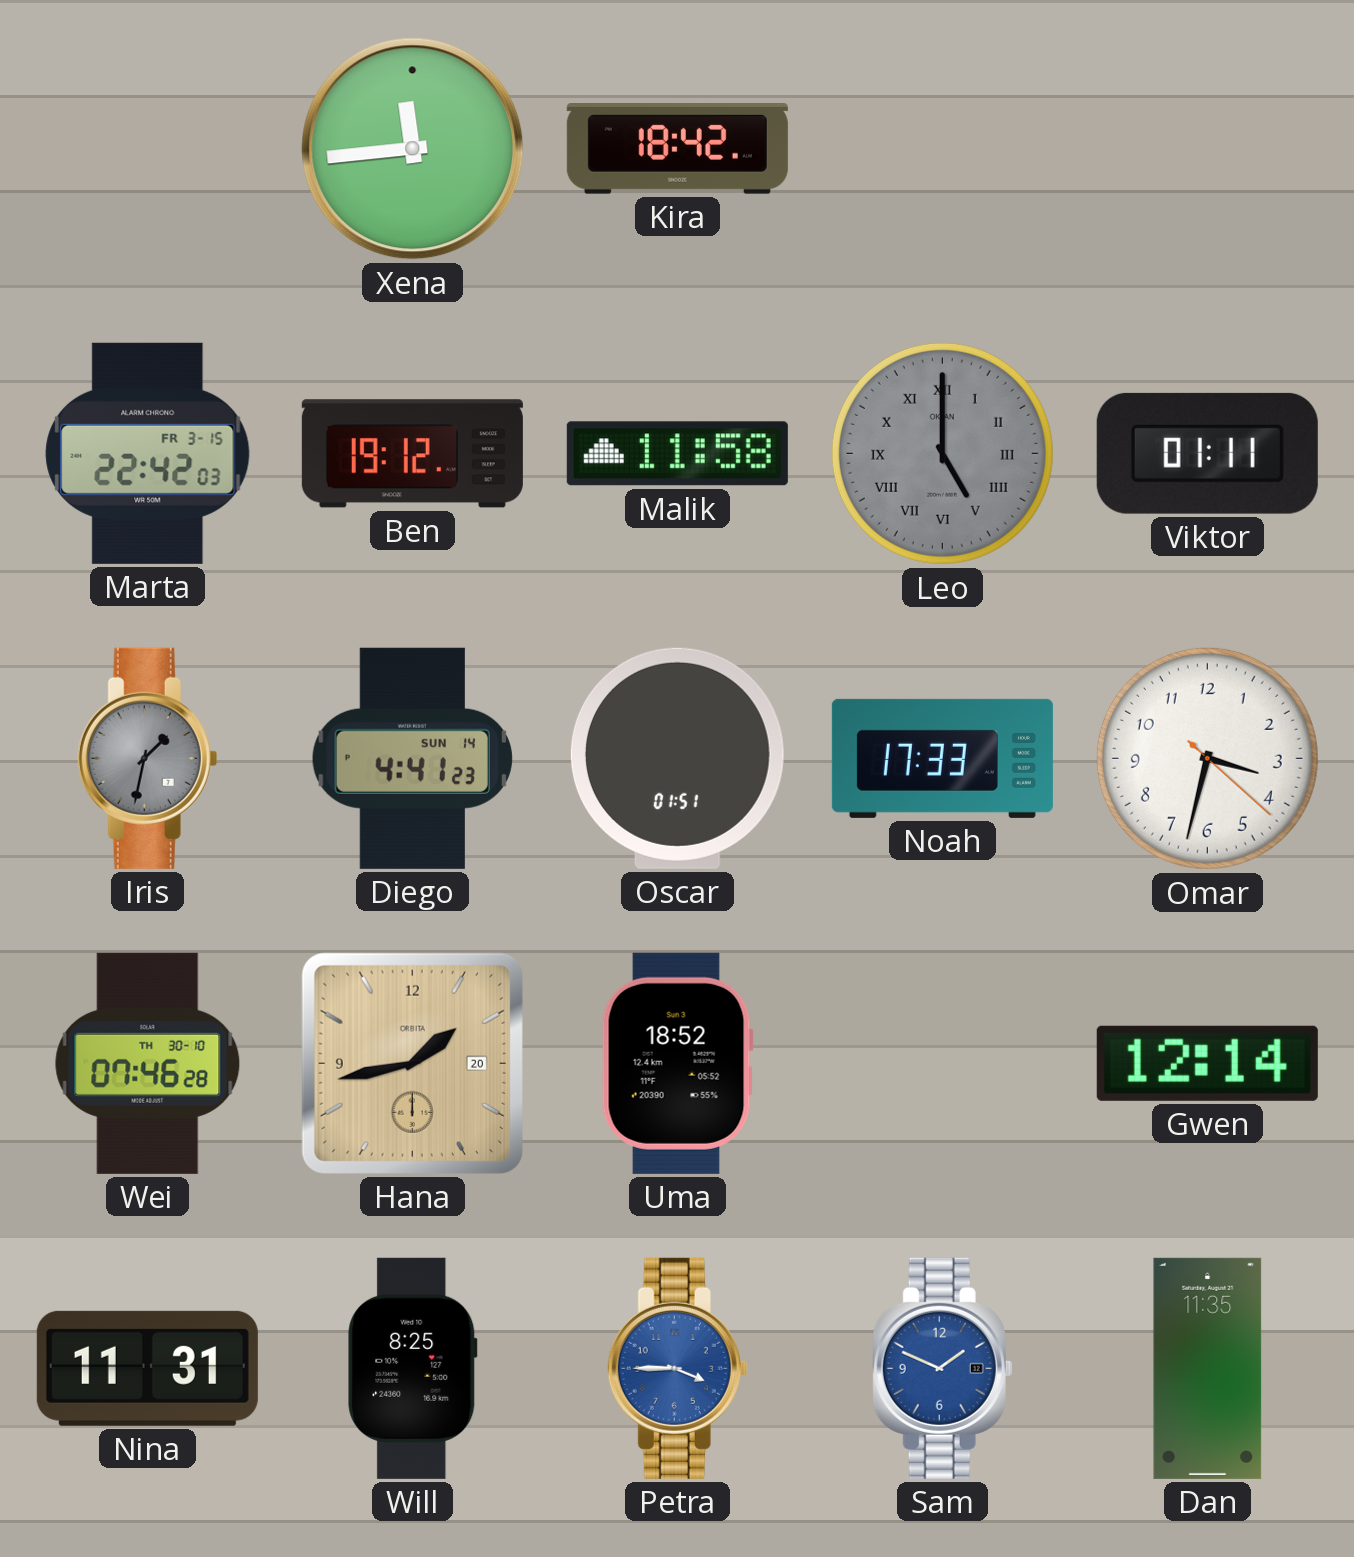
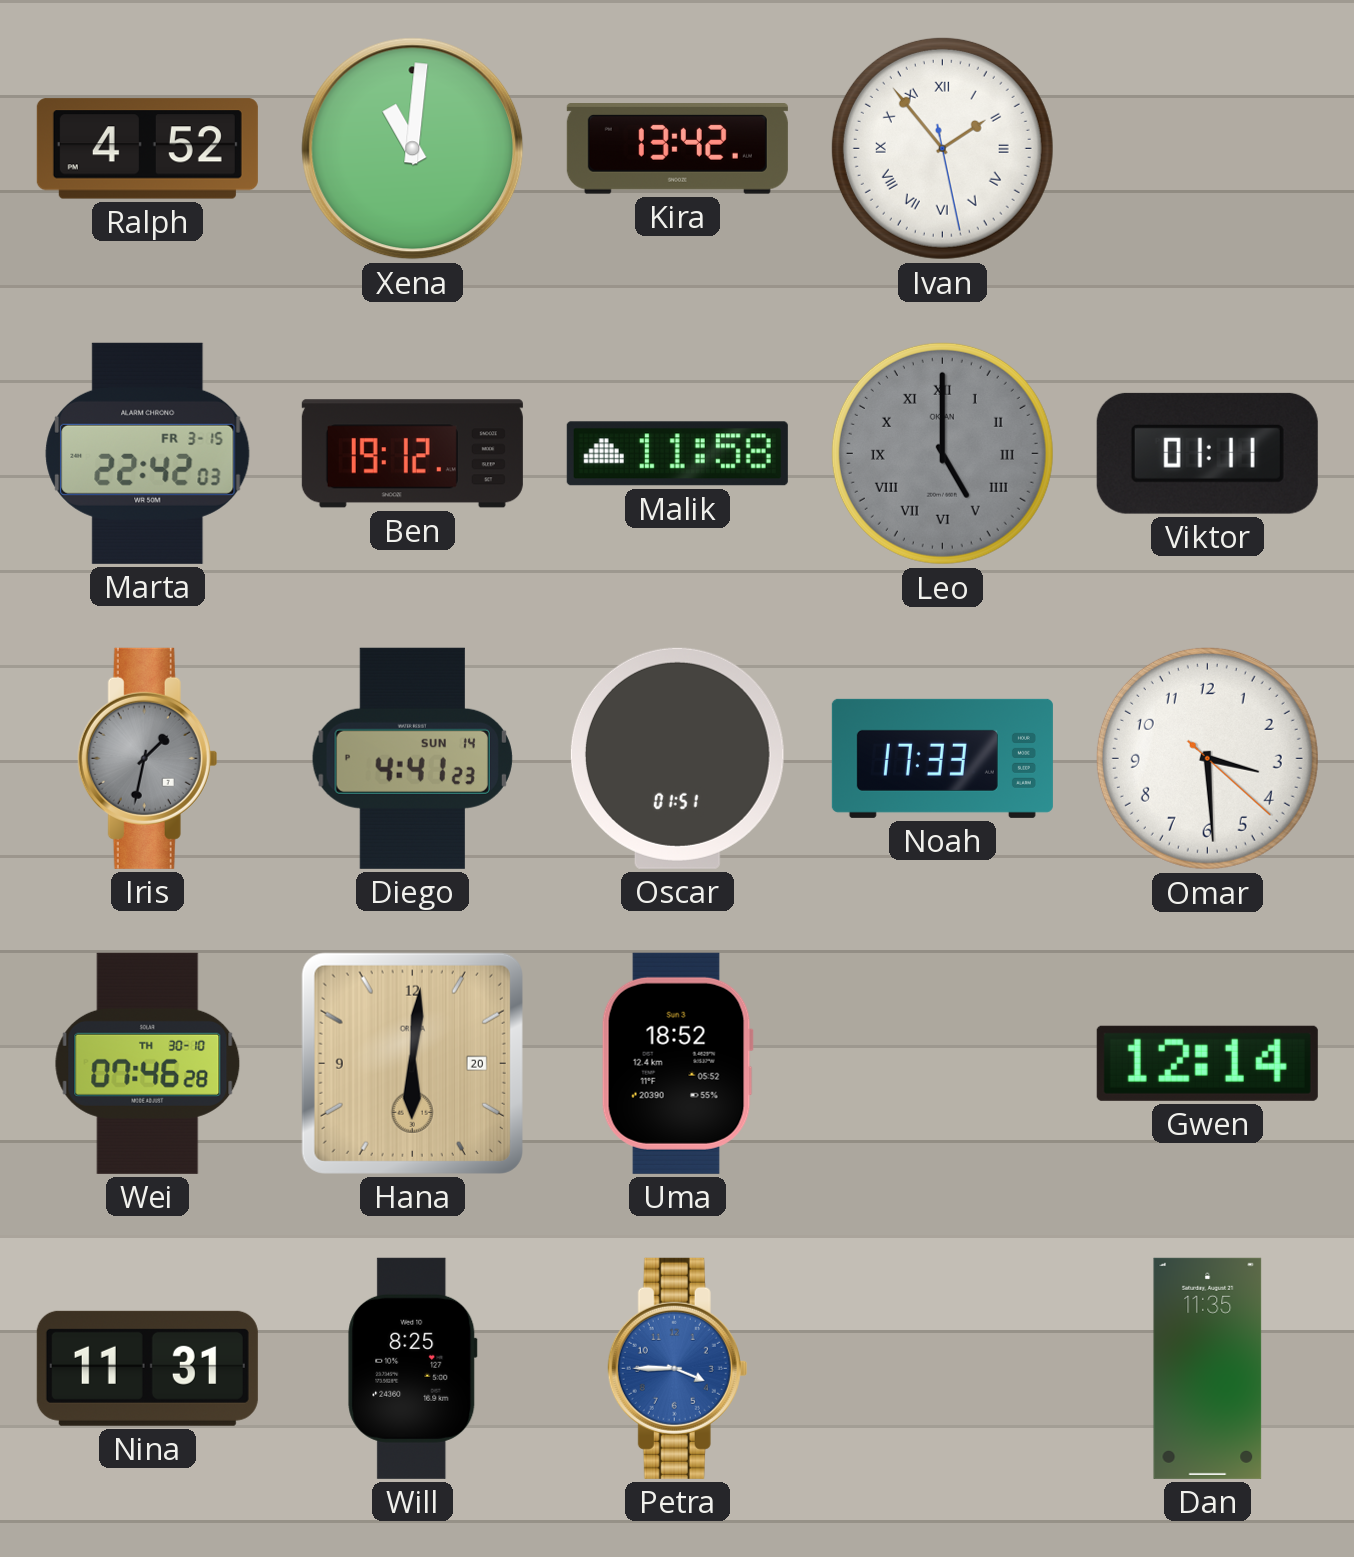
Ralph: none -> 4:52
Xena: 11:44 -> 11:01
Kira: 18:42 -> 13:42
Ivan: none -> 1:53
Omar: 3:32 -> 3:29
Hana: 1:43 -> 6:01
Sam: 1:49 -> none
